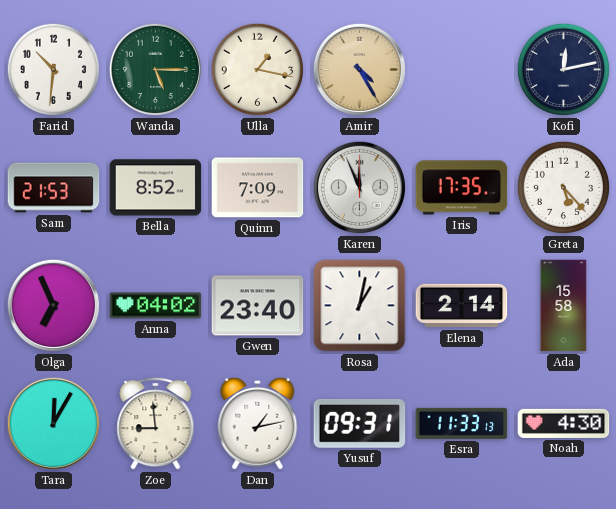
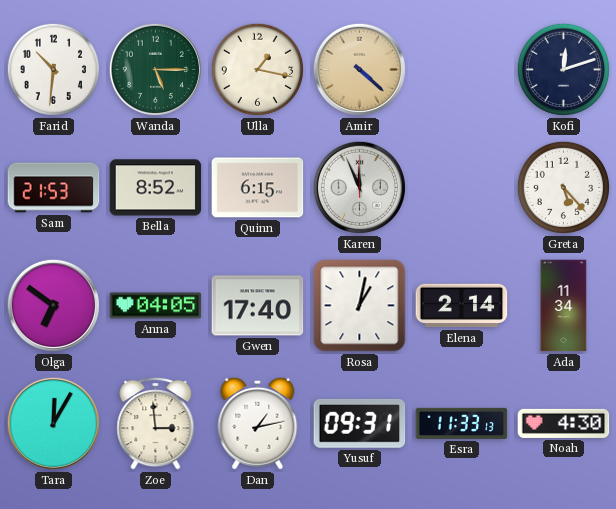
Amir: 4:25 -> 4:22
Kofi: 12:13 -> 12:12
Quinn: 7:09 -> 6:15
Iris: 17:35 -> none
Olga: 6:56 -> 6:51
Anna: 04:02 -> 04:05
Gwen: 23:40 -> 17:40
Ada: 15:58 -> 11:34
Zoe: 8:59 -> 2:59
